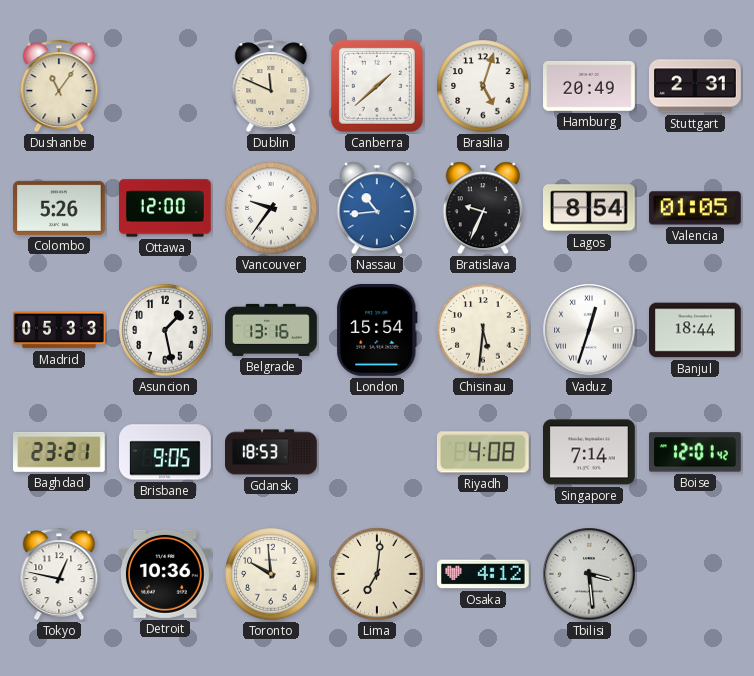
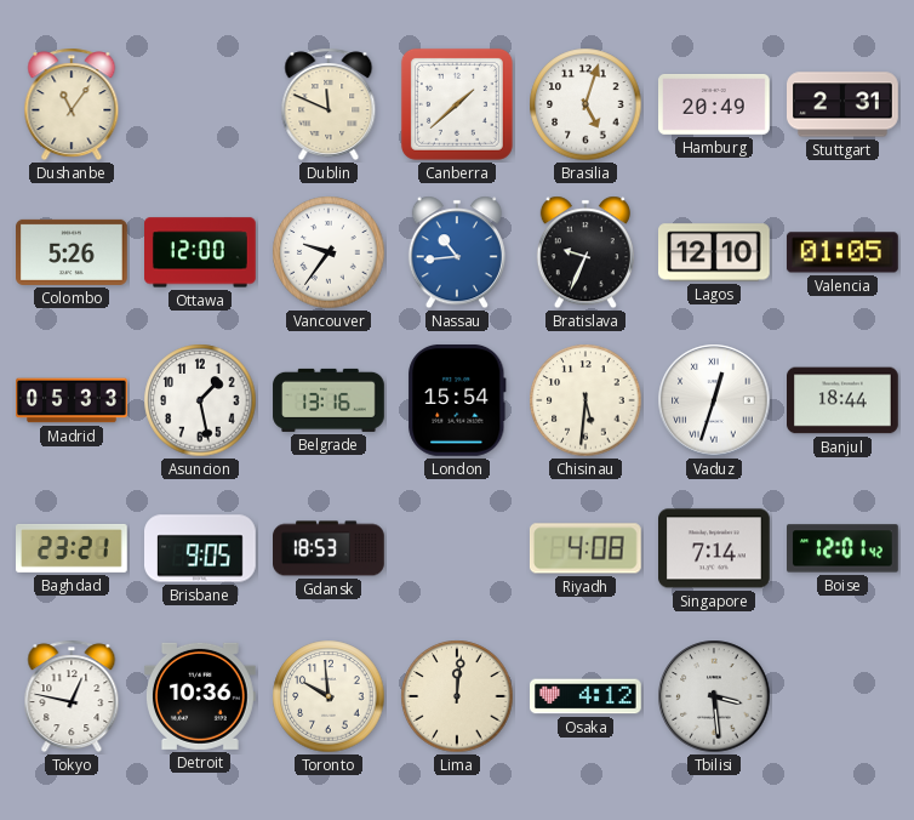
Lagos: 8:54 -> 12:10
Lima: 7:01 -> 12:01
